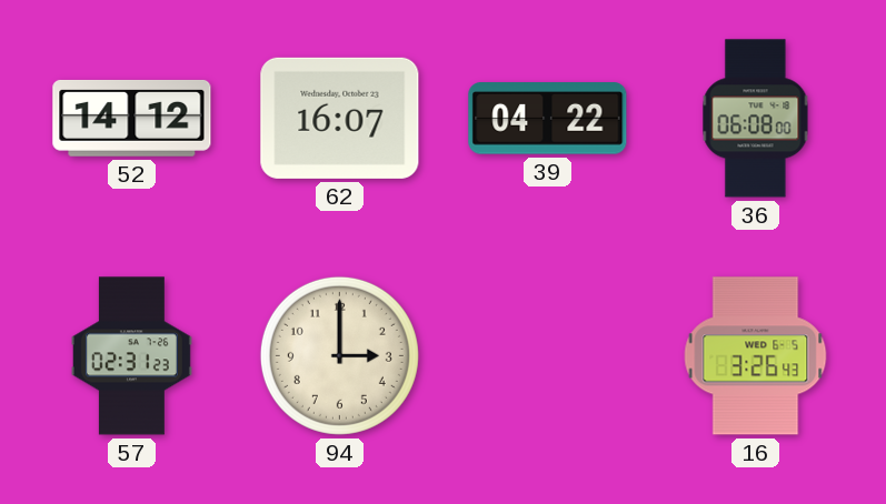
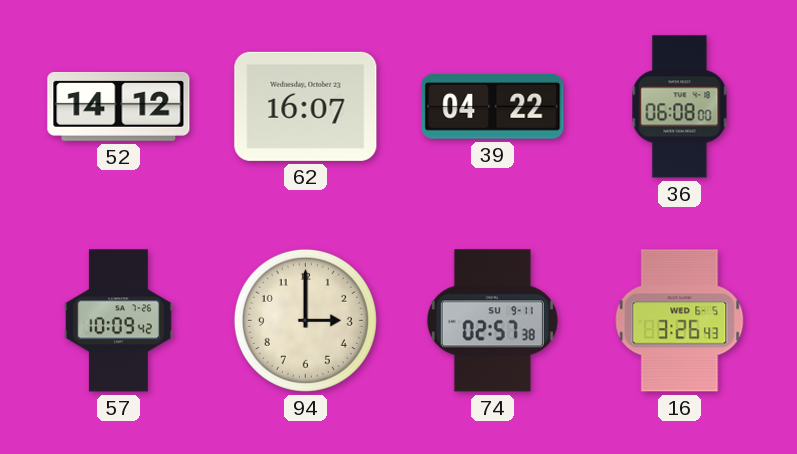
57: 02:31 -> 10:09
74: none -> 02:57
